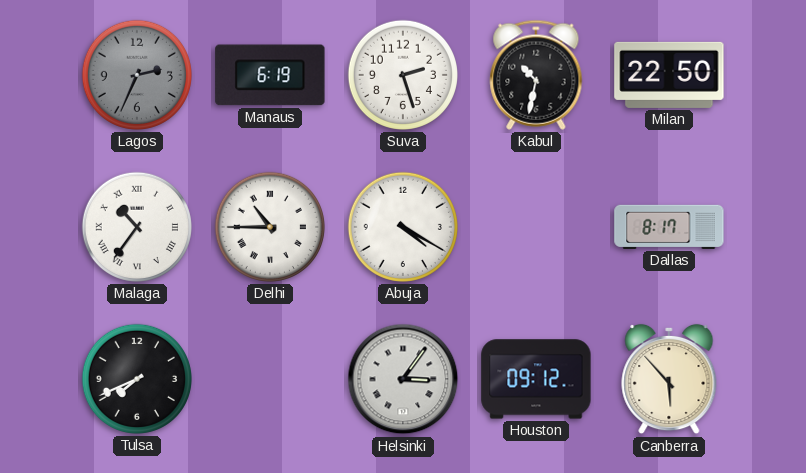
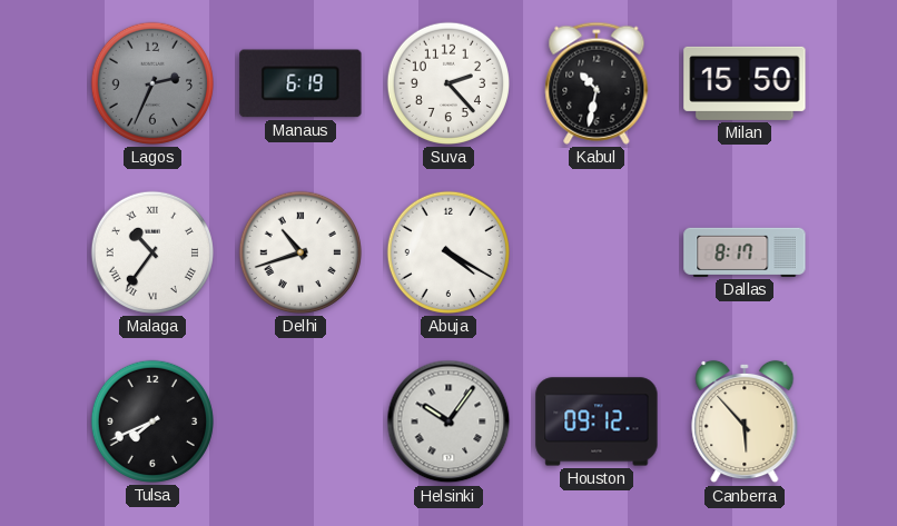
Suva: 2:27 -> 2:23
Milan: 22:50 -> 15:50
Delhi: 10:45 -> 10:42
Helsinki: 3:06 -> 10:06
